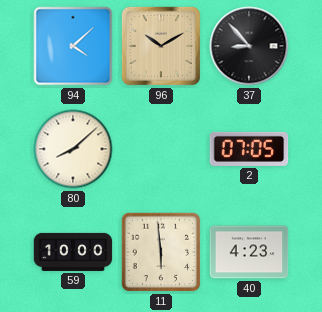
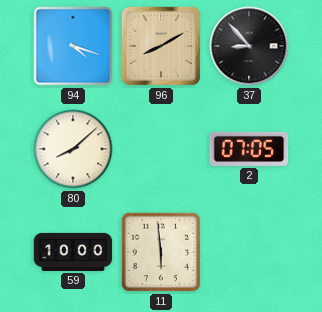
94: 4:08 -> 4:18
96: 10:10 -> 8:10
40: 4:23 -> none
